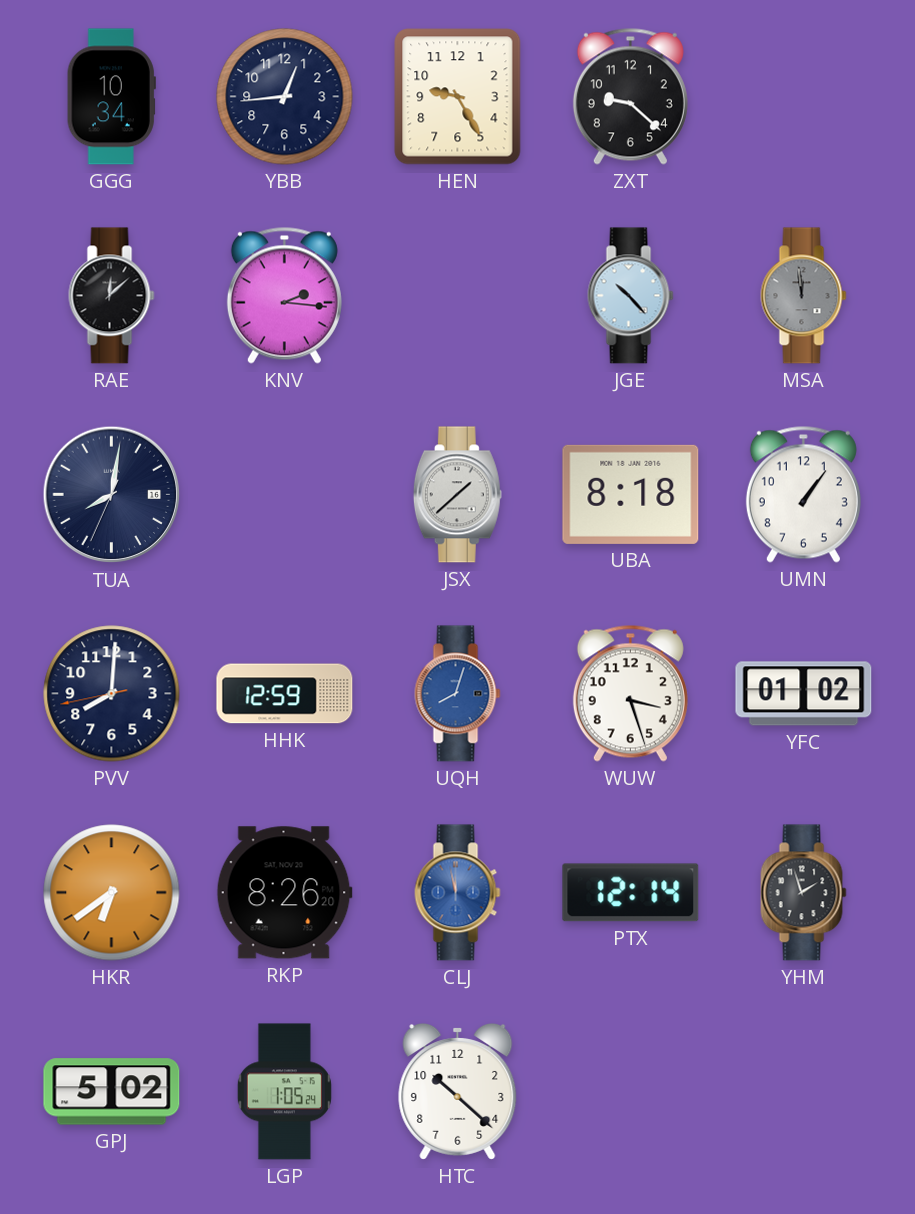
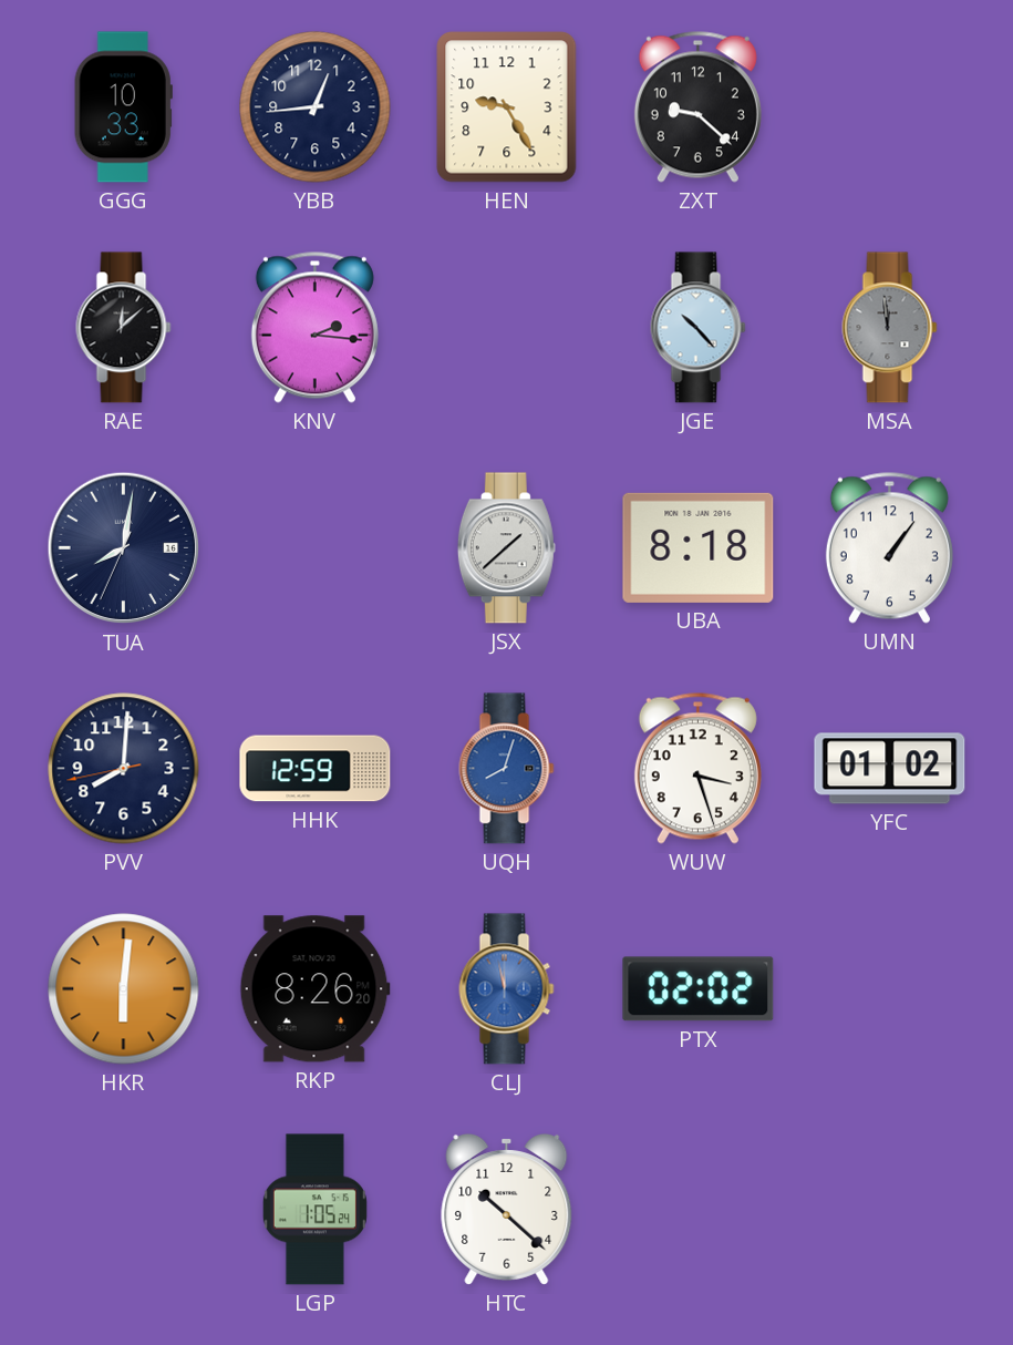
GGG: 10:34 -> 10:33
HKR: 6:39 -> 6:01
PTX: 12:14 -> 02:02
YHM: 1:57 -> none
GPJ: 5:02 -> none
